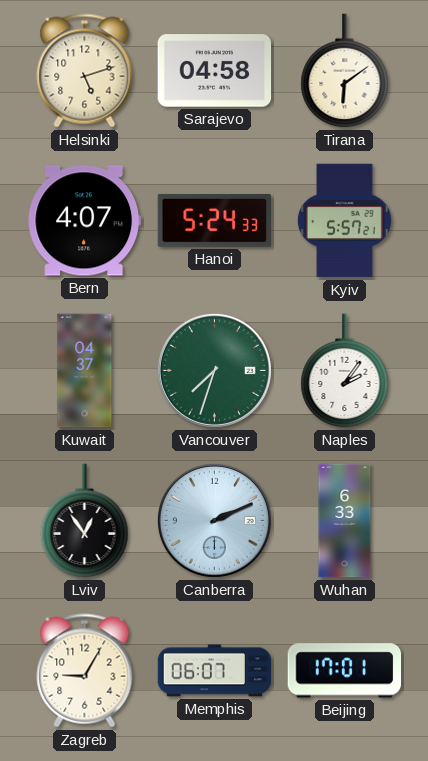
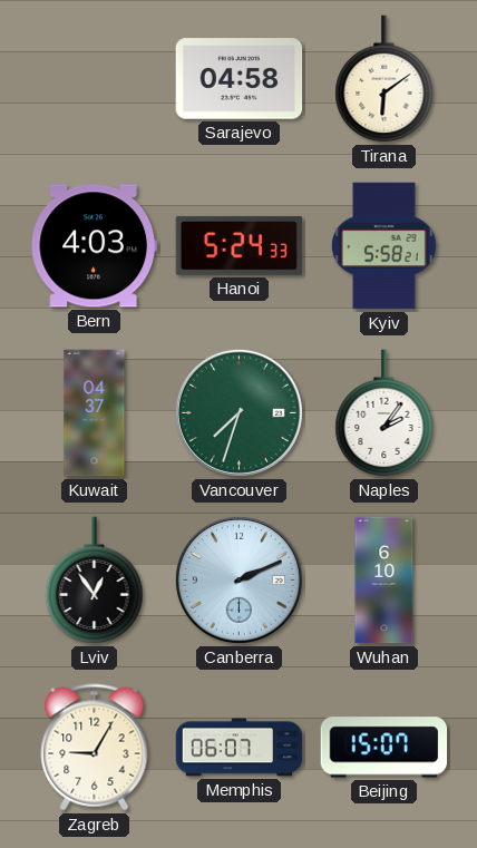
Helsinki: 5:12 -> none
Bern: 4:07 -> 4:03
Kyiv: 5:57 -> 5:58
Wuhan: 6:33 -> 6:10
Beijing: 17:01 -> 15:07
